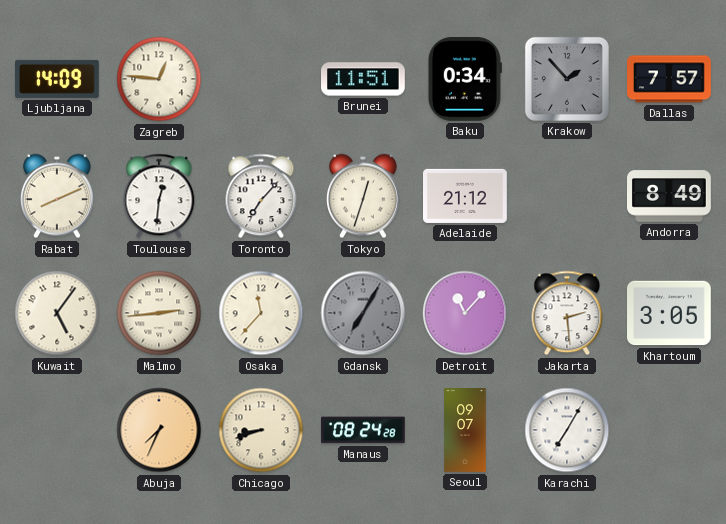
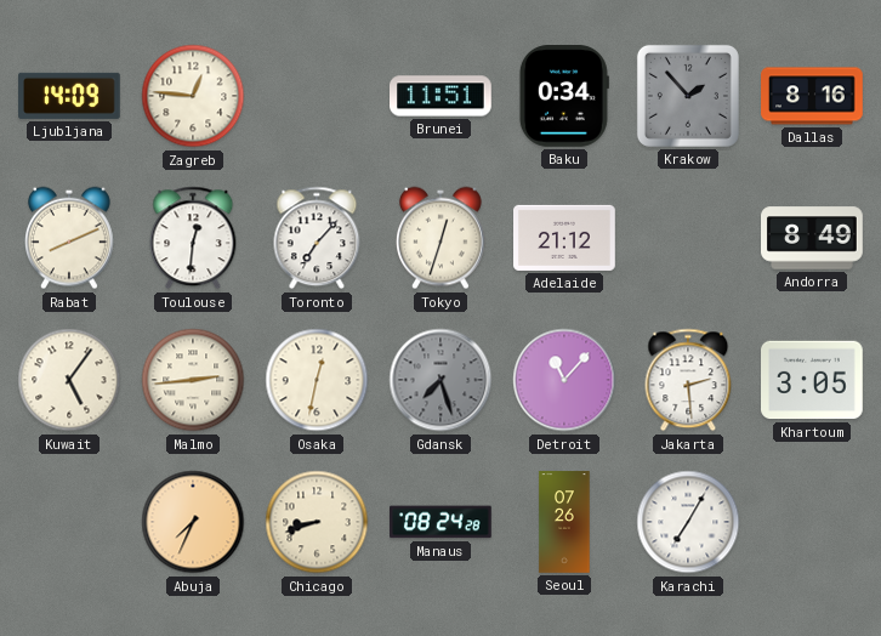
Dallas: 7:57 -> 8:16
Osaka: 11:37 -> 12:32
Gdansk: 7:05 -> 7:27
Seoul: 09:07 -> 07:26
